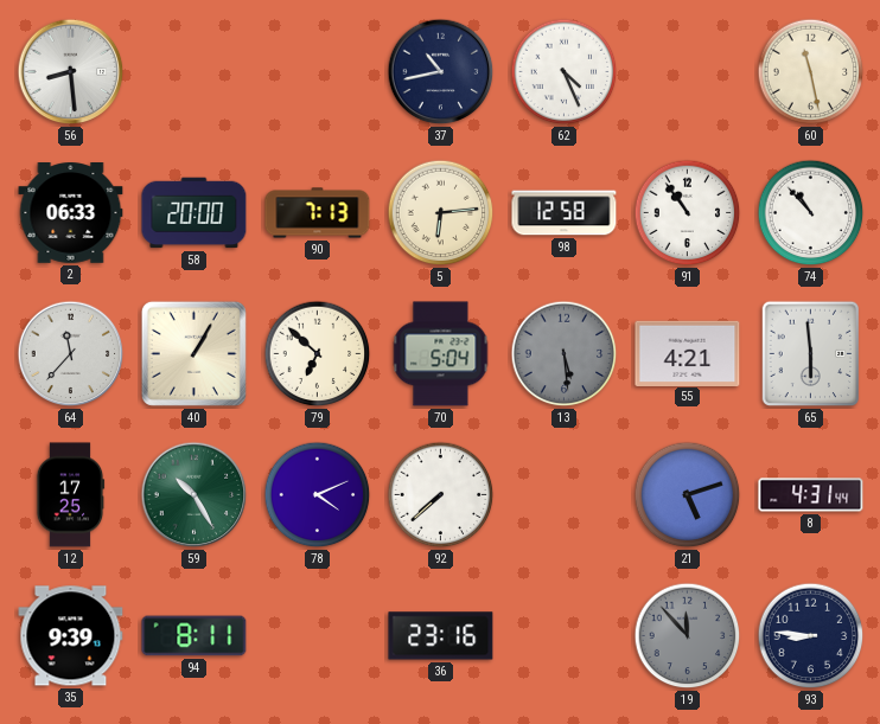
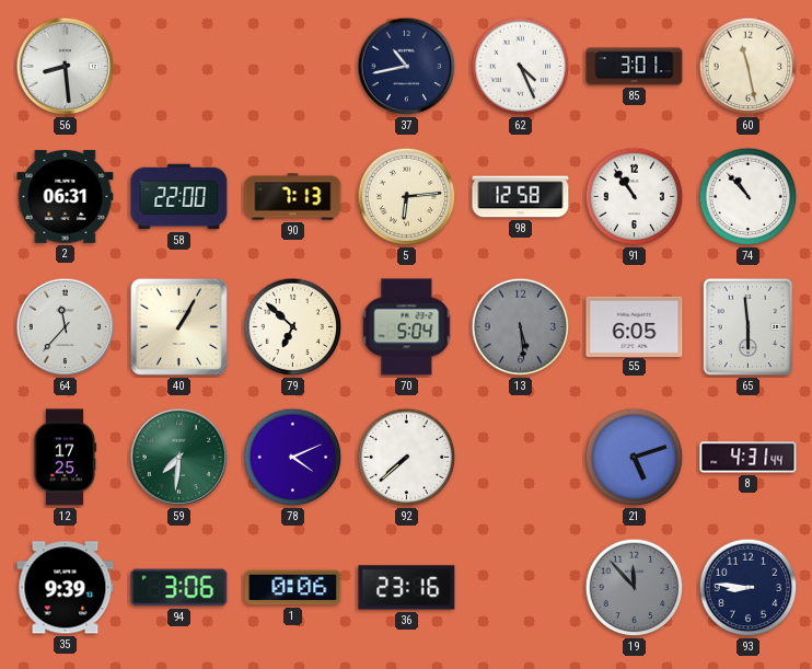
85: none -> 3:01
2: 06:33 -> 06:31
58: 20:00 -> 22:00
55: 4:21 -> 6:05
59: 10:25 -> 7:31
94: 8:11 -> 3:06
1: none -> 0:06
